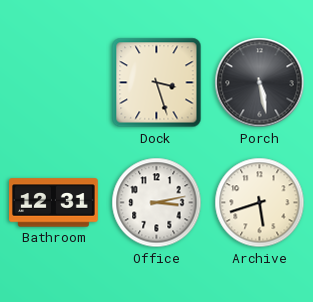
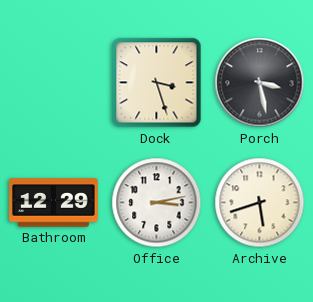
Porch: 5:28 -> 3:28
Bathroom: 12:31 -> 12:29
